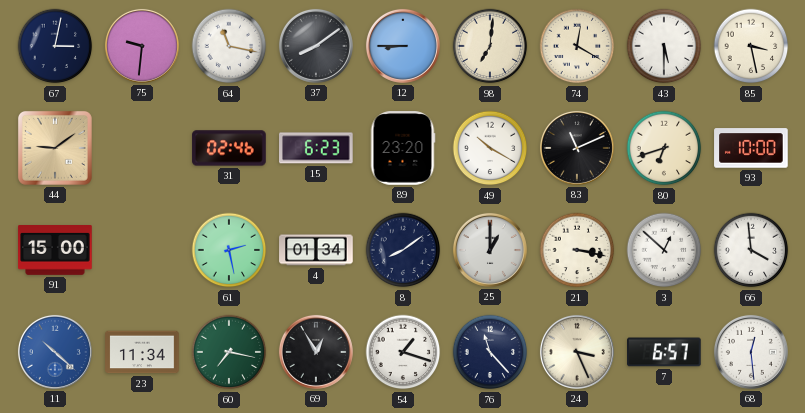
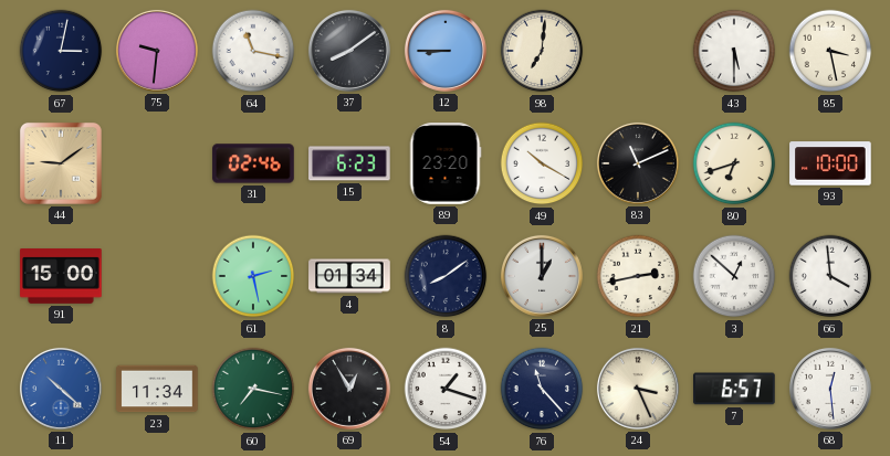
74: 12:20 -> none
21: 3:17 -> 2:43
